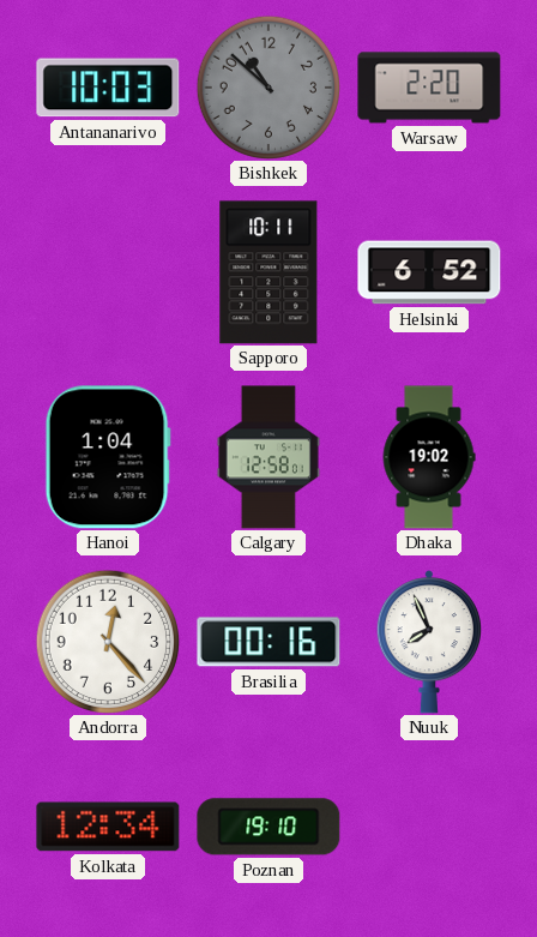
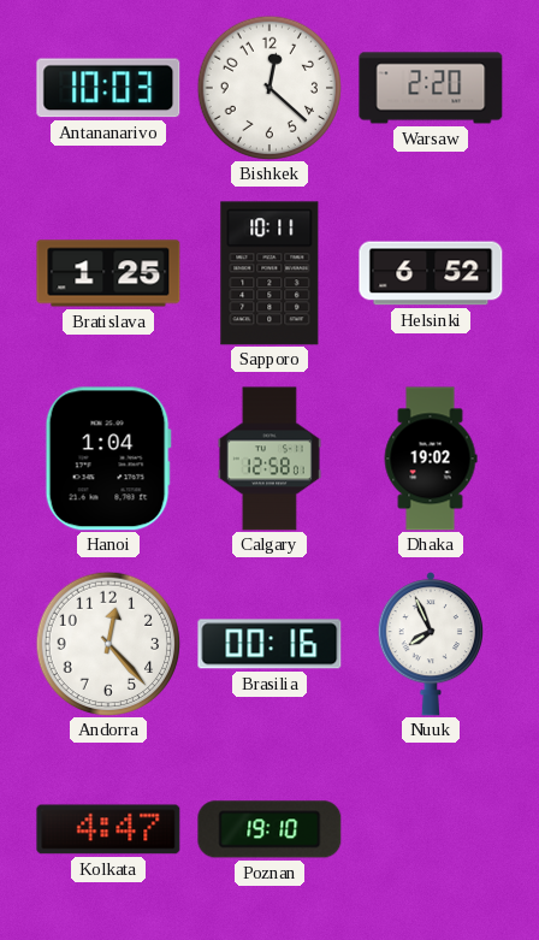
Bishkek: 10:52 -> 12:22
Bishkek dial: grey -> white
Bratislava: none -> 1:25
Kolkata: 12:34 -> 4:47
